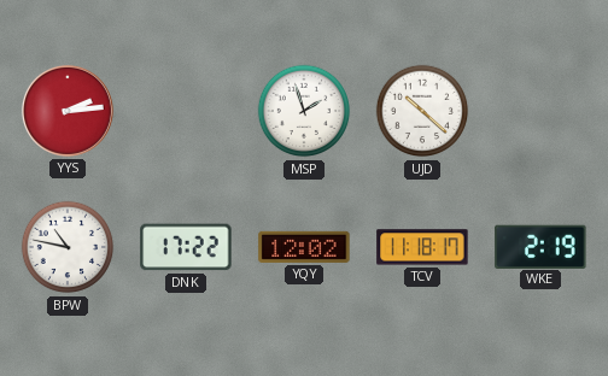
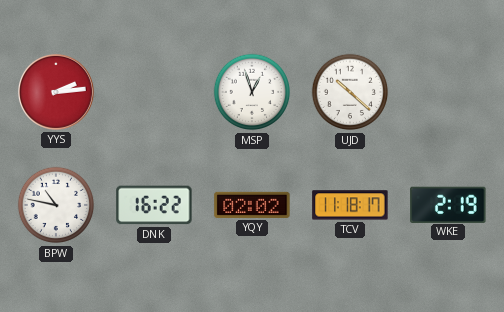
MSP: 1:57 -> 12:57
DNK: 17:22 -> 16:22
YQY: 12:02 -> 02:02
